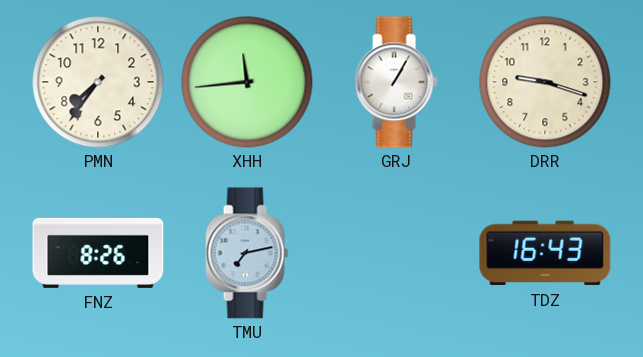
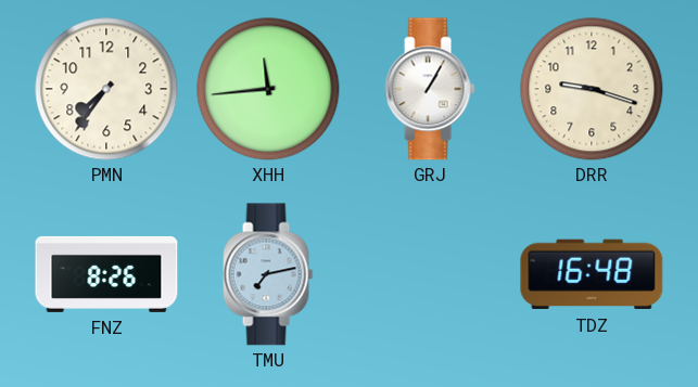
TDZ: 16:43 -> 16:48
